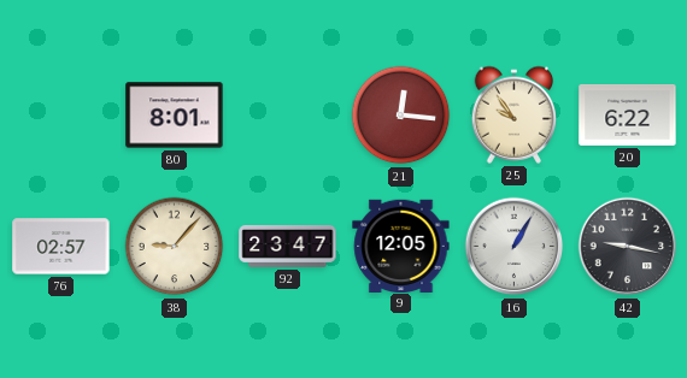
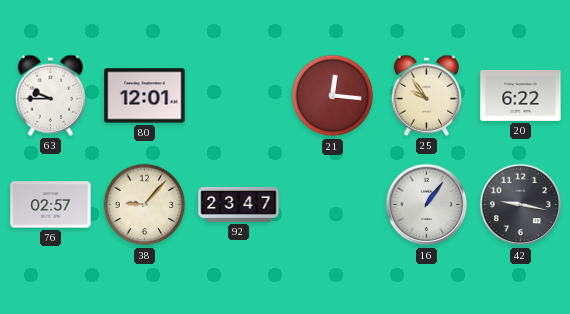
63: none -> 9:45
80: 8:01 -> 12:01
9: 12:05 -> none
16: 1:05 -> 1:06
